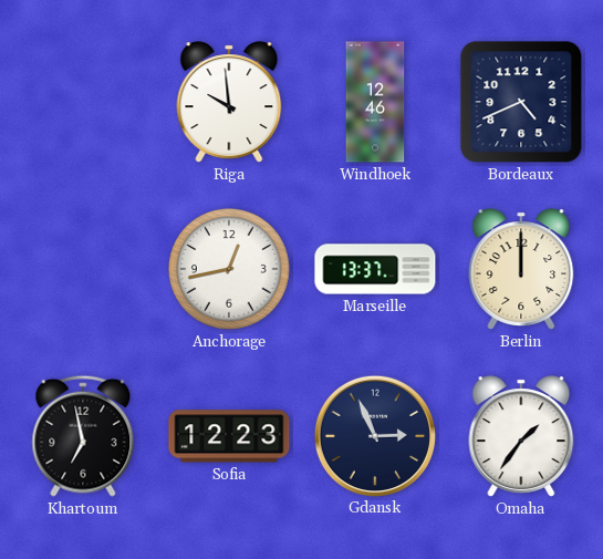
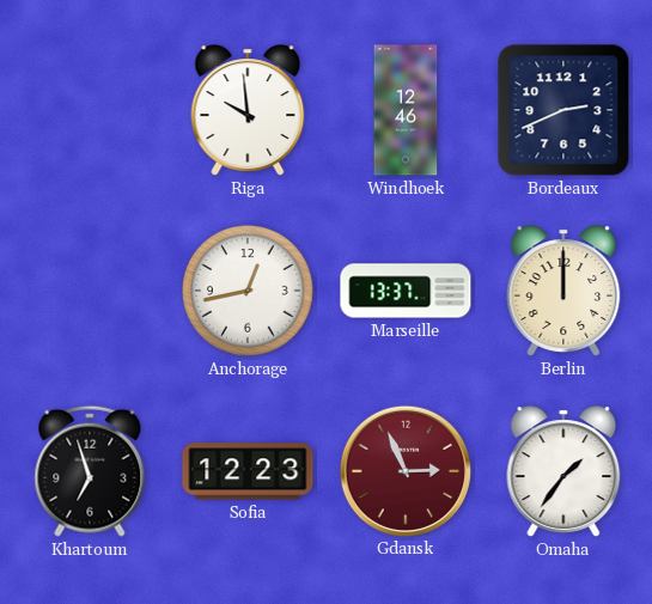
Bordeaux: 4:41 -> 2:41
Khartoum: 6:58 -> 6:57
Gdansk dial: navy -> burgundy
